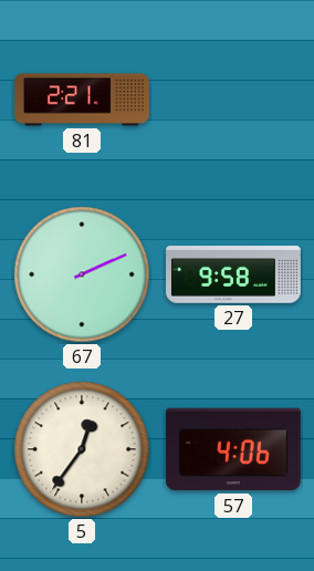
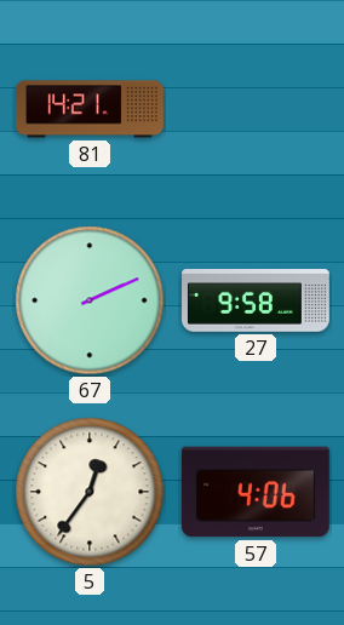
81: 2:21 -> 14:21
